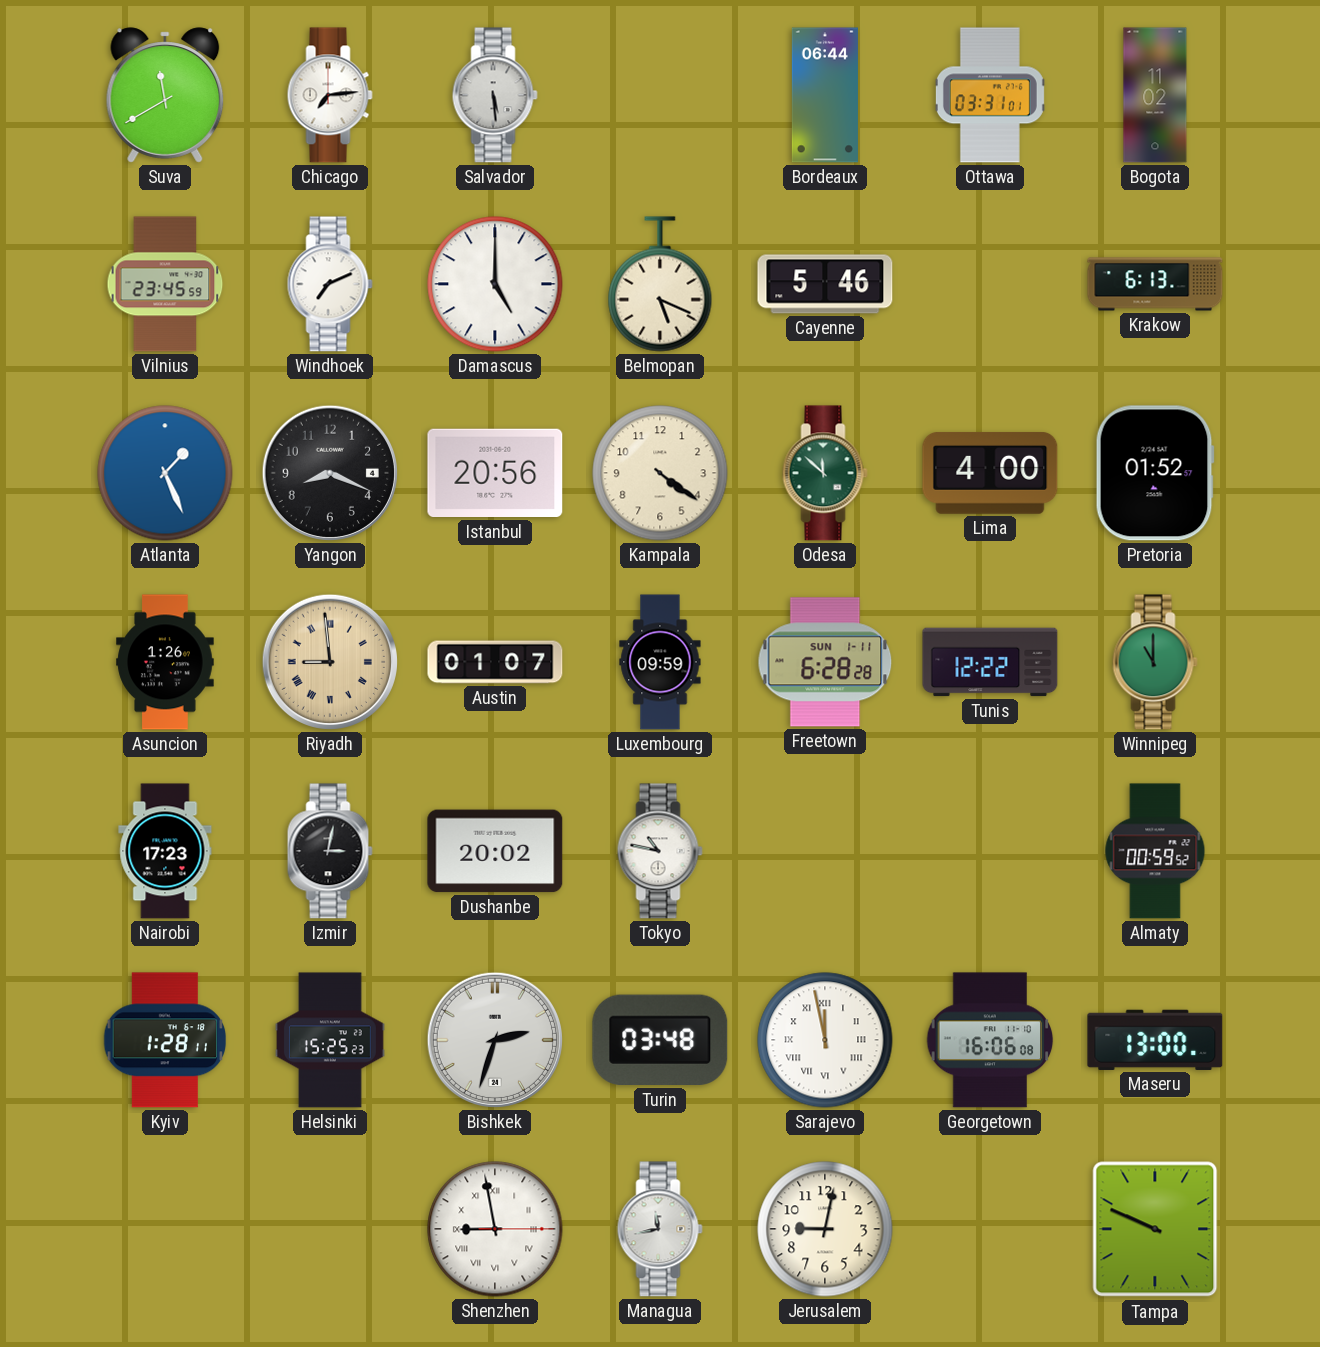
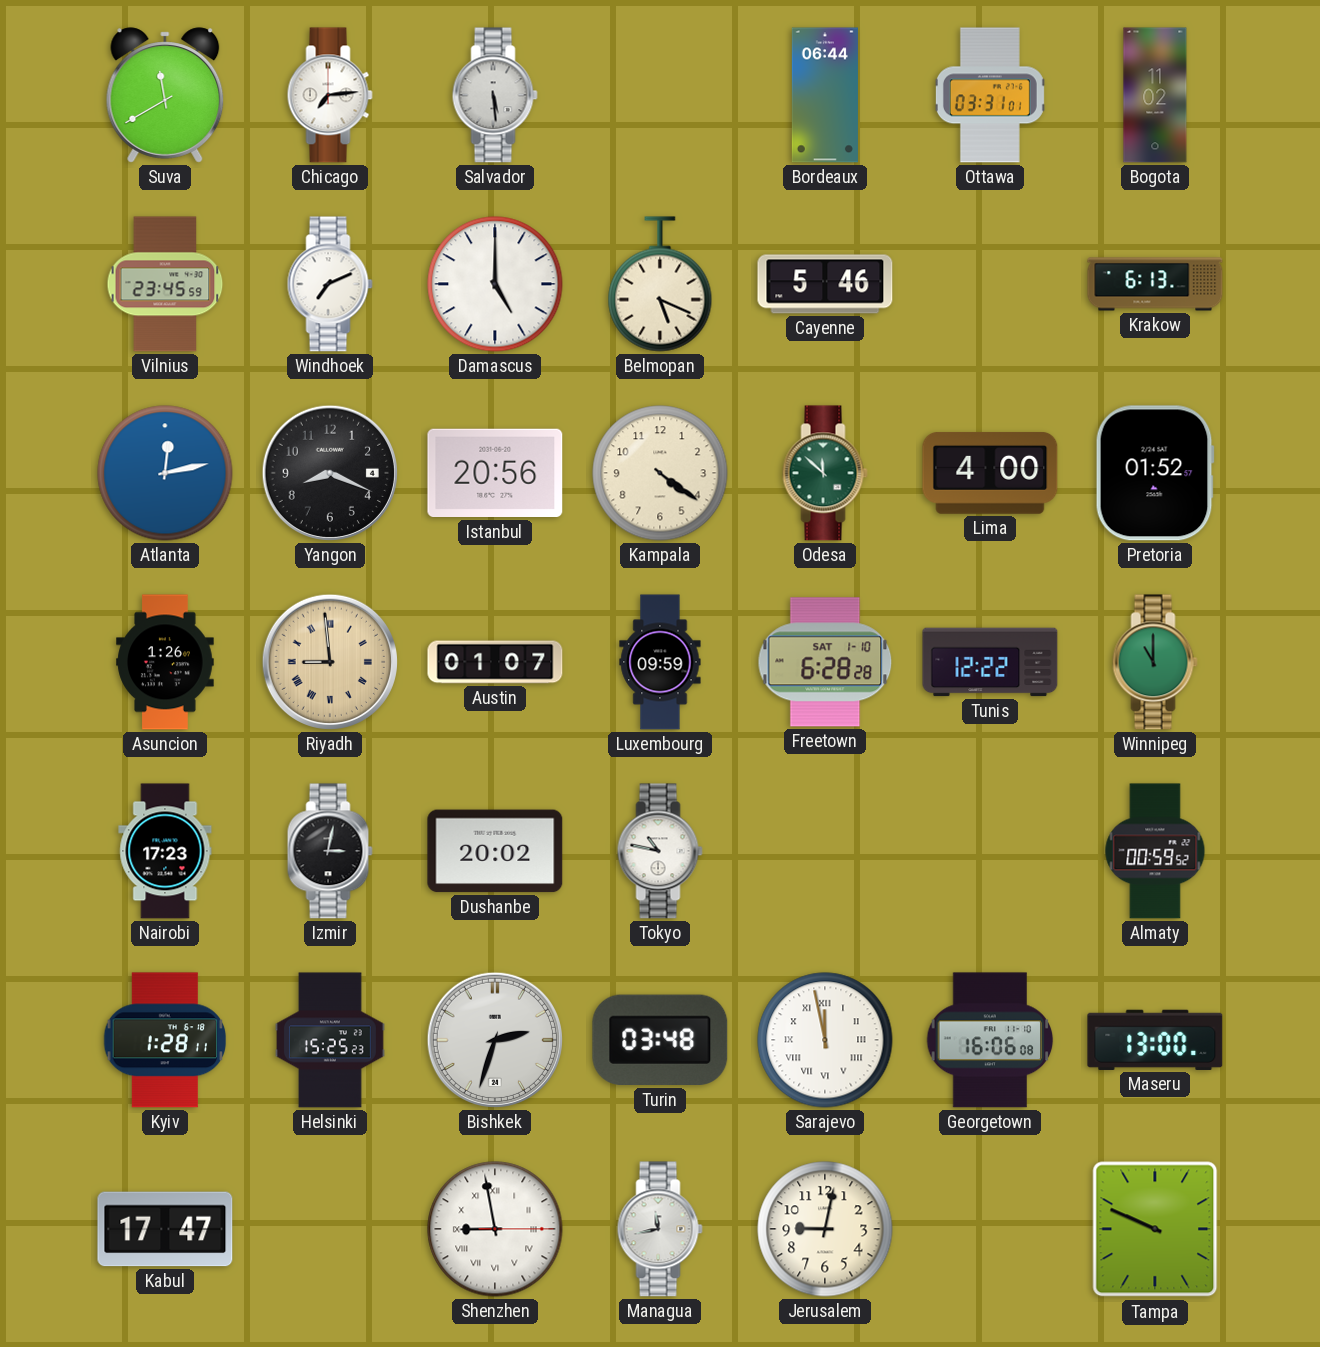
Atlanta: 1:26 -> 12:13
Freetown date: SUN 1-11 -> SAT 1-10
Kabul: none -> 17:47
